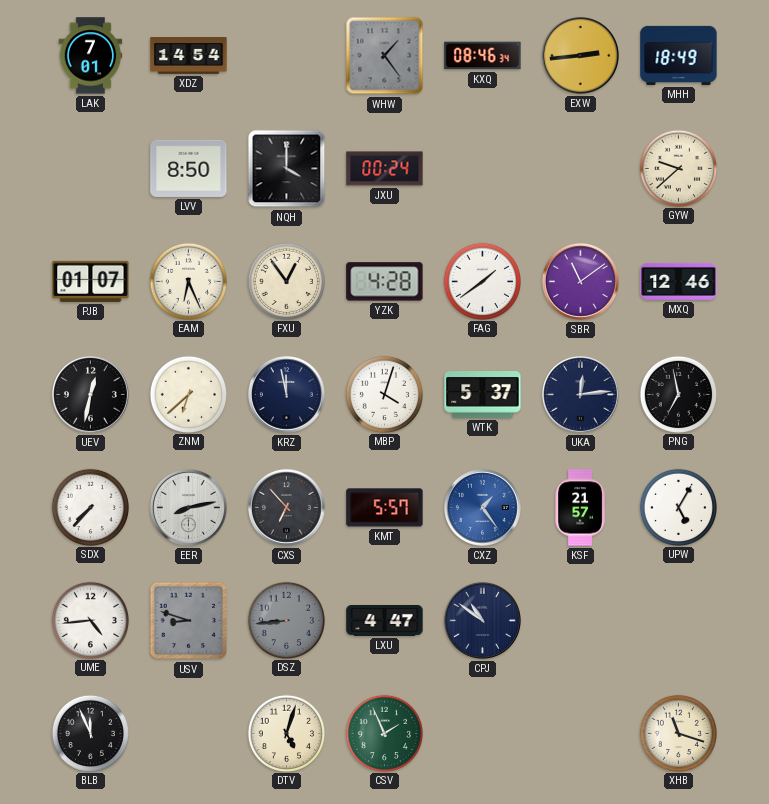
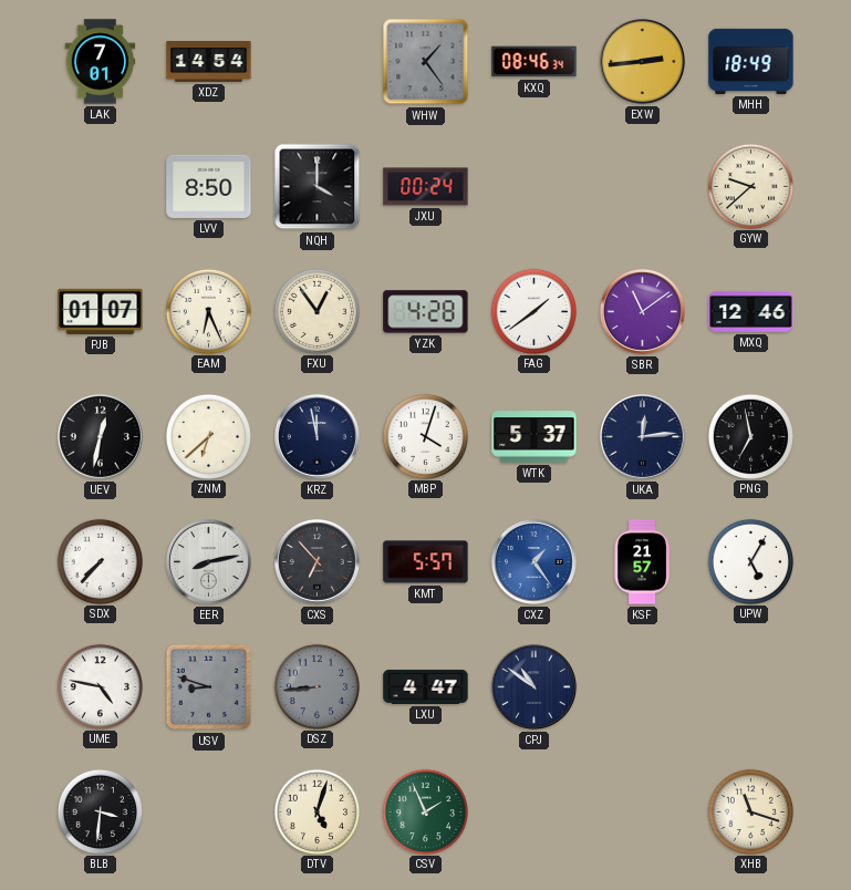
UME: 4:44 -> 4:47
BLB: 11:56 -> 3:31
